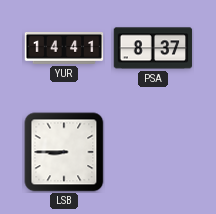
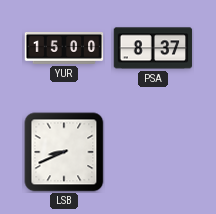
YUR: 14:41 -> 15:00
LSB: 8:45 -> 8:41
